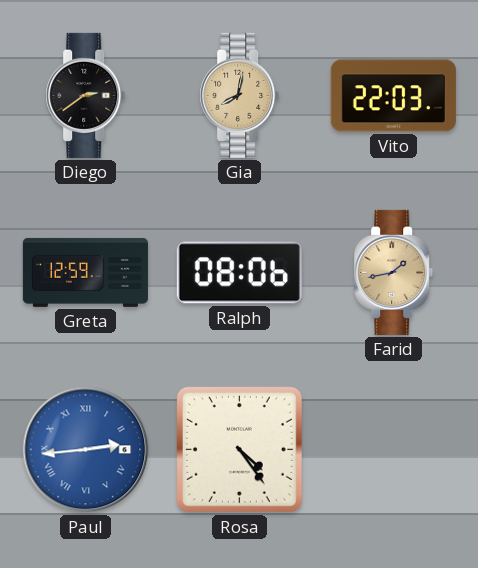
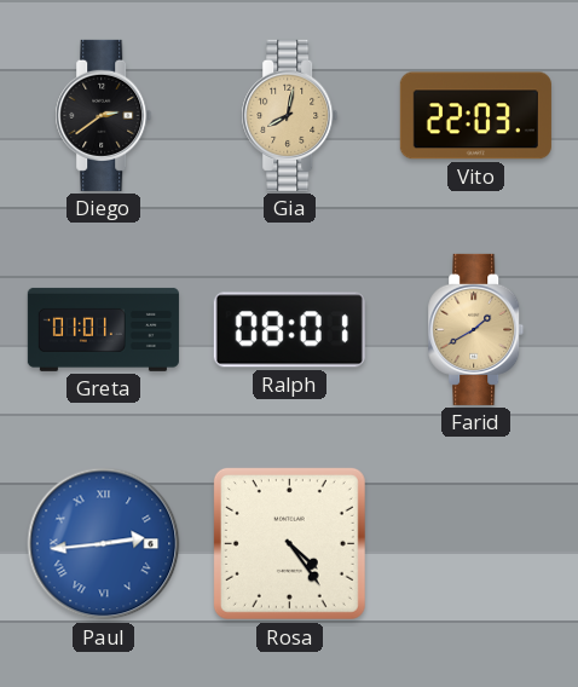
Greta: 12:59 -> 01:01
Ralph: 08:06 -> 08:01
Farid: 1:43 -> 1:40
